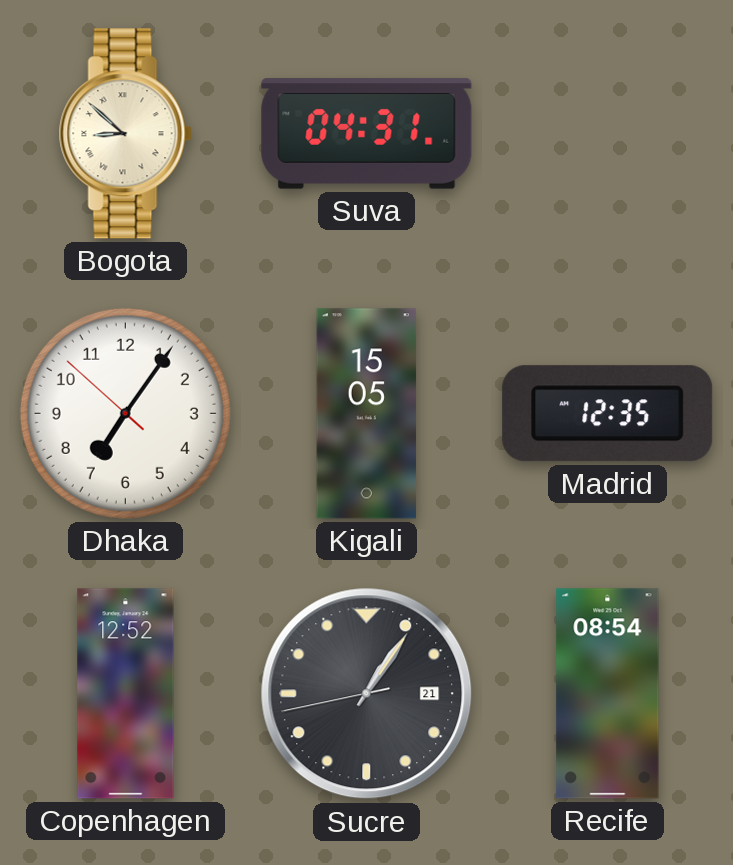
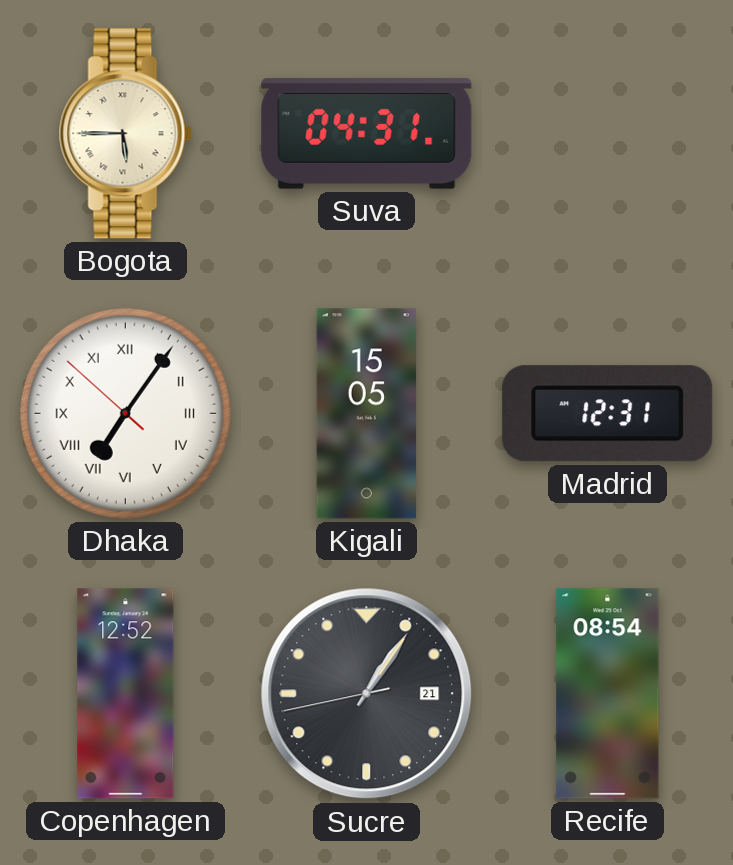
Bogota: 8:52 -> 5:45
Dhaka numerals: Arabic -> Roman
Madrid: 12:35 -> 12:31
